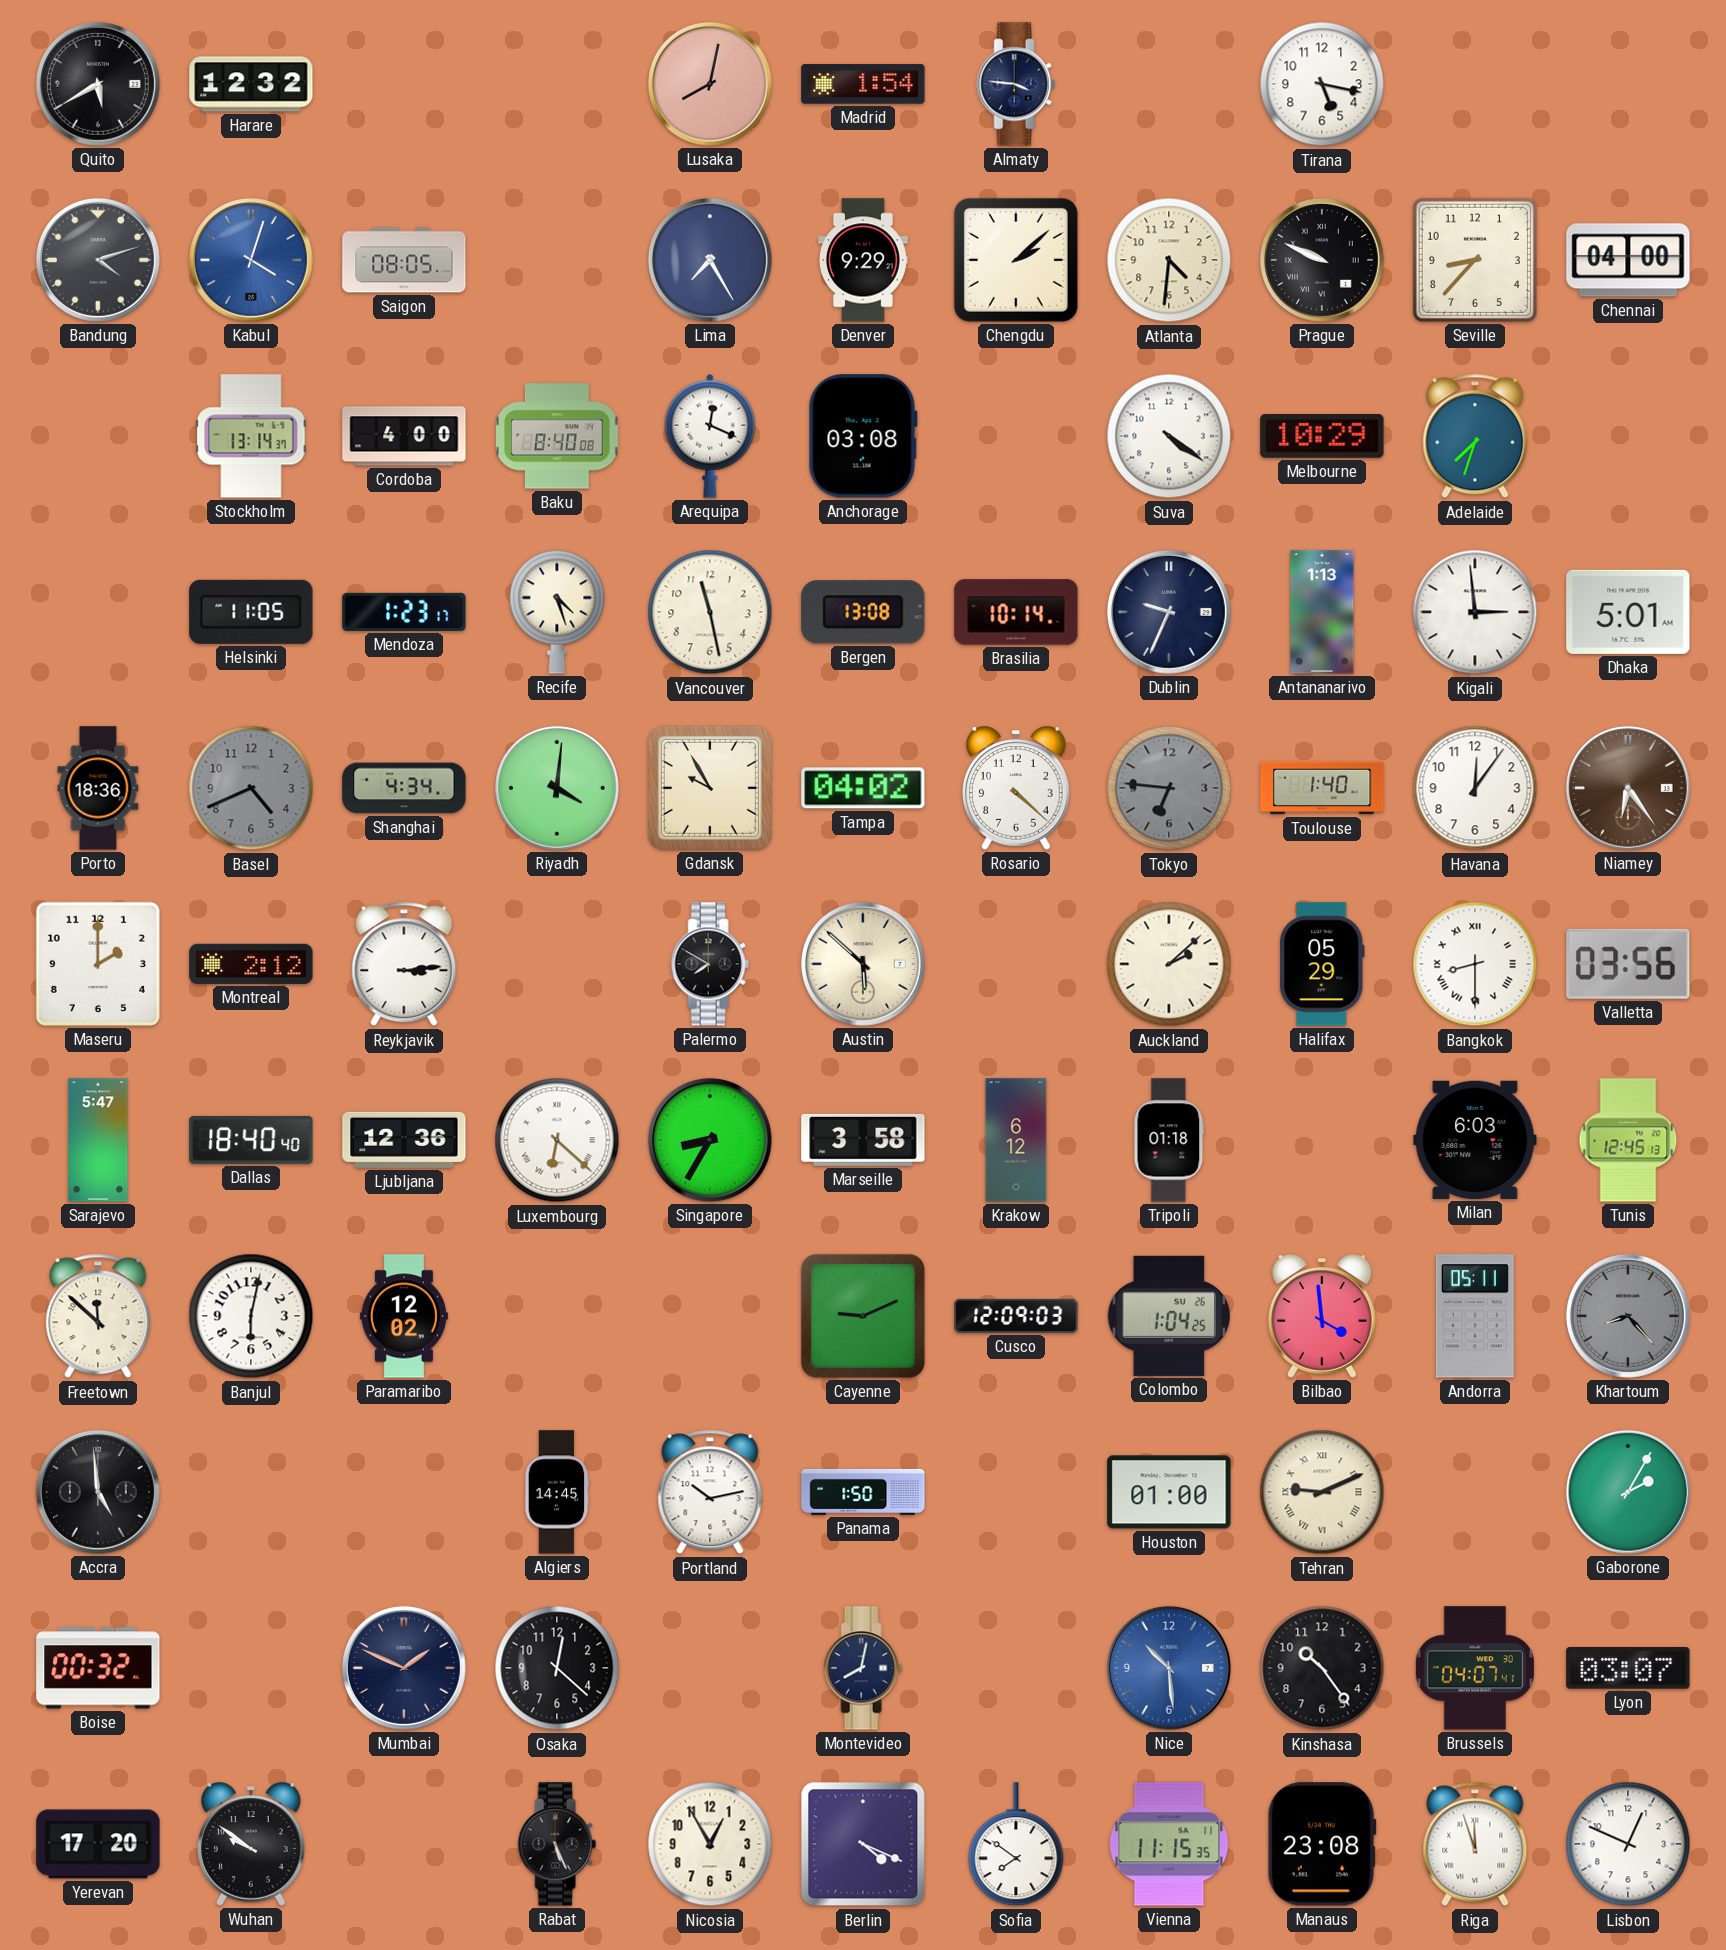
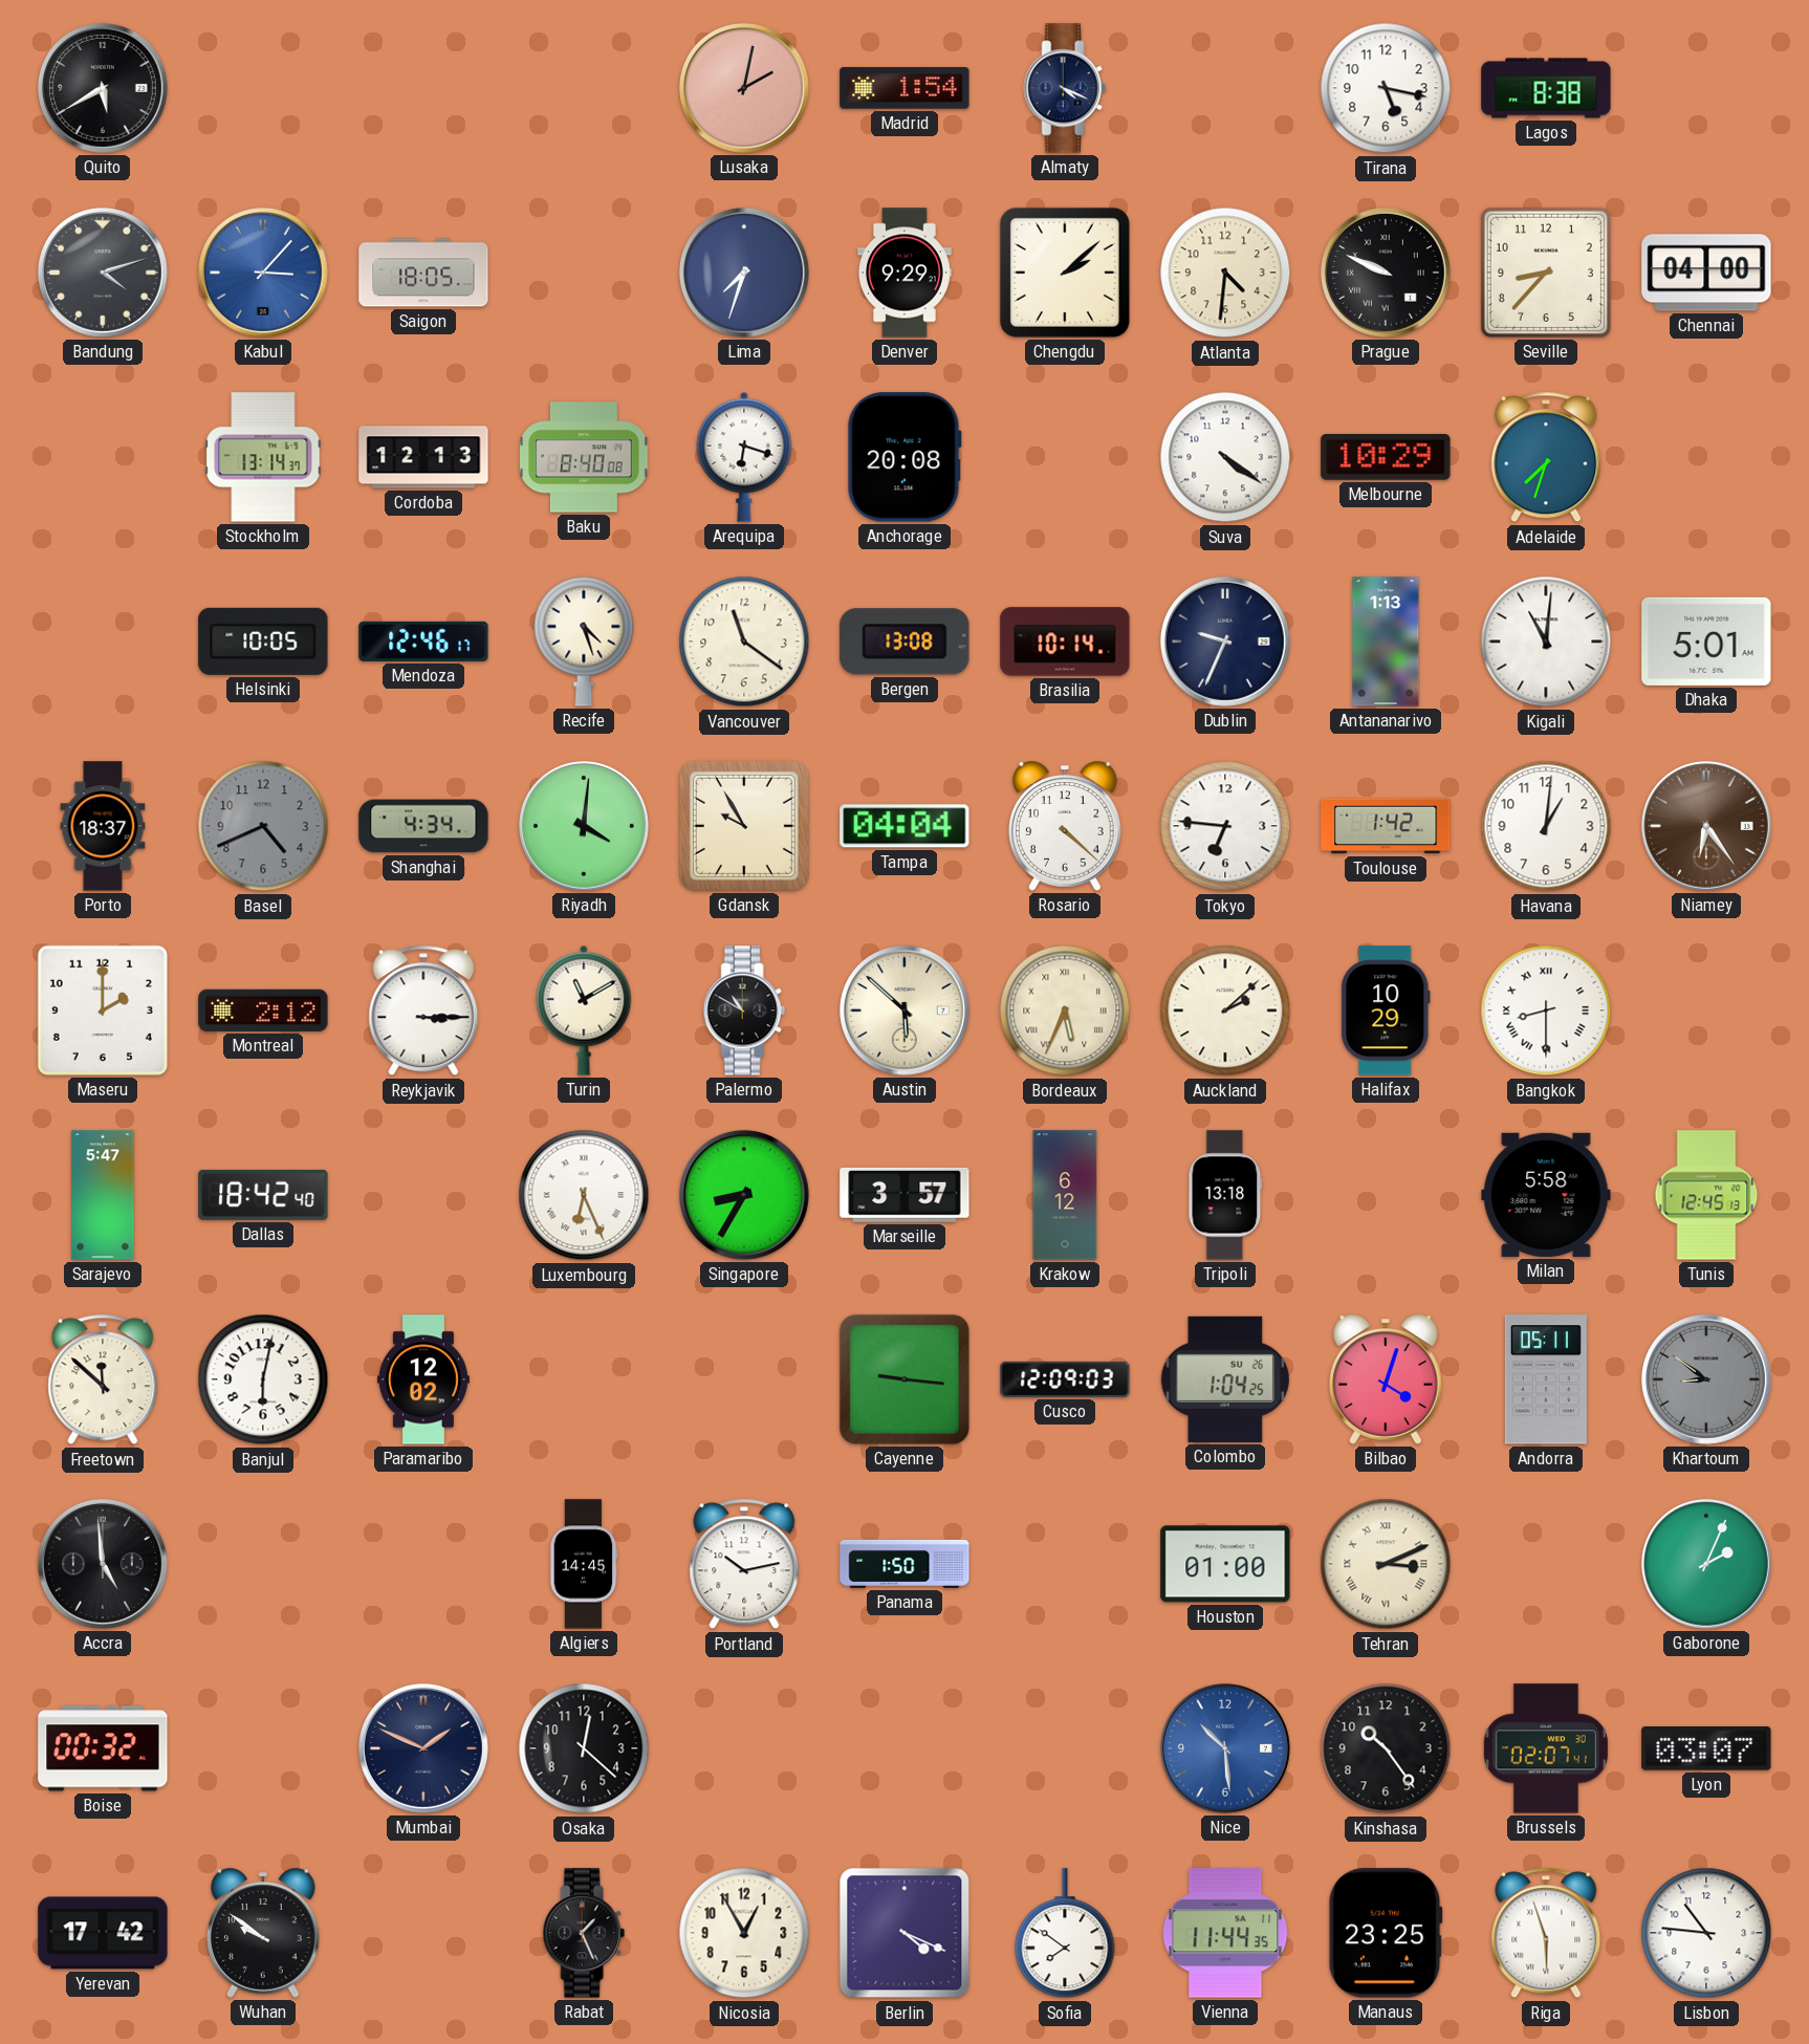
Harare: 12:32 -> none
Lusaka: 8:02 -> 2:02
Almaty: 3:46 -> 4:19
Lagos: none -> 8:38
Kabul: 4:03 -> 3:07
Saigon: 08:05 -> 18:05
Lima: 7:25 -> 7:33
Cordoba: 4:00 -> 12:13
Arequipa: 12:19 -> 6:18
Anchorage: 03:08 -> 20:08
Helsinki: 11:05 -> 10:05
Mendoza: 1:23 -> 12:46
Vancouver: 11:28 -> 11:21
Kigali: 2:59 -> 11:01
Porto: 18:36 -> 18:37
Tampa: 04:02 -> 04:04
Tokyo dial: grey -> white
Toulouse: 1:40 -> 1:42
Havana: 12:06 -> 1:01
Reykjavik: 3:14 -> 3:15
Turin: none -> 11:10
Palermo: 7:50 -> 10:50
Bordeaux: none -> 5:34
Halifax: 05:29 -> 10:29
Valletta: 03:56 -> none
Dallas: 18:40 -> 18:42
Ljubljana: 12:36 -> none
Luxembourg: 6:22 -> 6:26
Marseille: 3:58 -> 3:57
Tripoli: 01:18 -> 13:18
Milan: 6:03 -> 5:58
Cayenne: 9:11 -> 9:16
Bilbao: 3:59 -> 4:03
Khartoum: 8:23 -> 8:51
Tehran: 9:11 -> 3:11
Gaborone: 2:05 -> 2:04
Montevideo: 8:02 -> none
Brussels: 04:07 -> 02:07
Yerevan: 17:20 -> 17:42
Rabat: 5:26 -> 1:26
Vienna: 11:15 -> 11:44
Manaus: 23:08 -> 23:25
Riga: 11:57 -> 5:57
Lisbon: 12:49 -> 10:46
